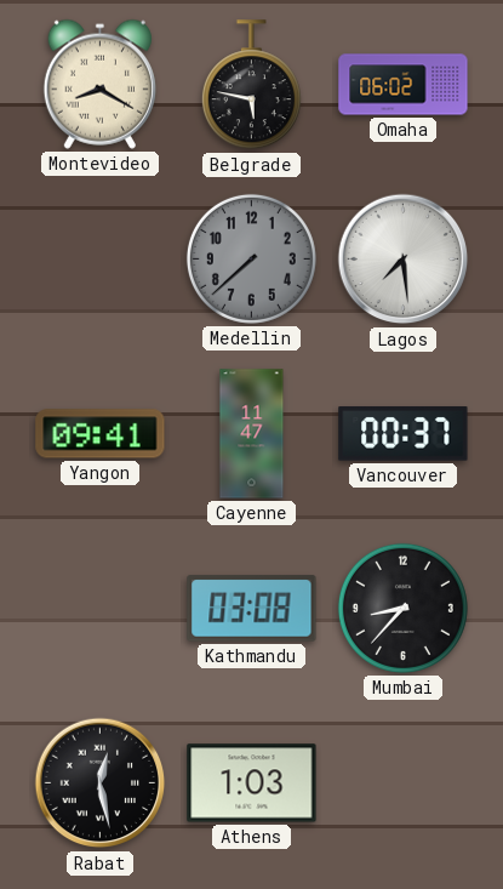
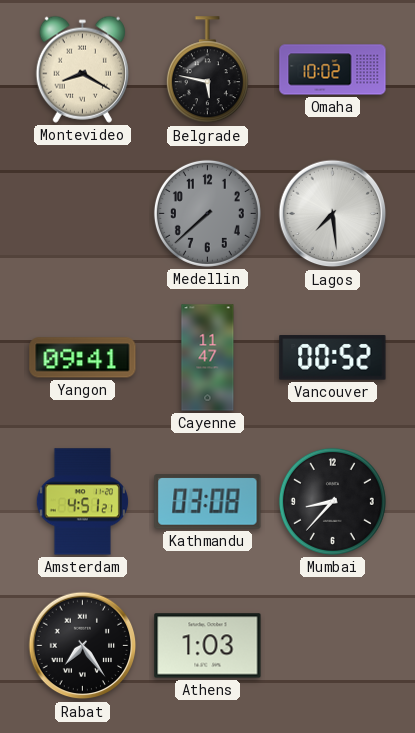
Omaha: 06:02 -> 10:02
Vancouver: 00:37 -> 00:52
Amsterdam: none -> 4:51
Rabat: 12:28 -> 7:24
